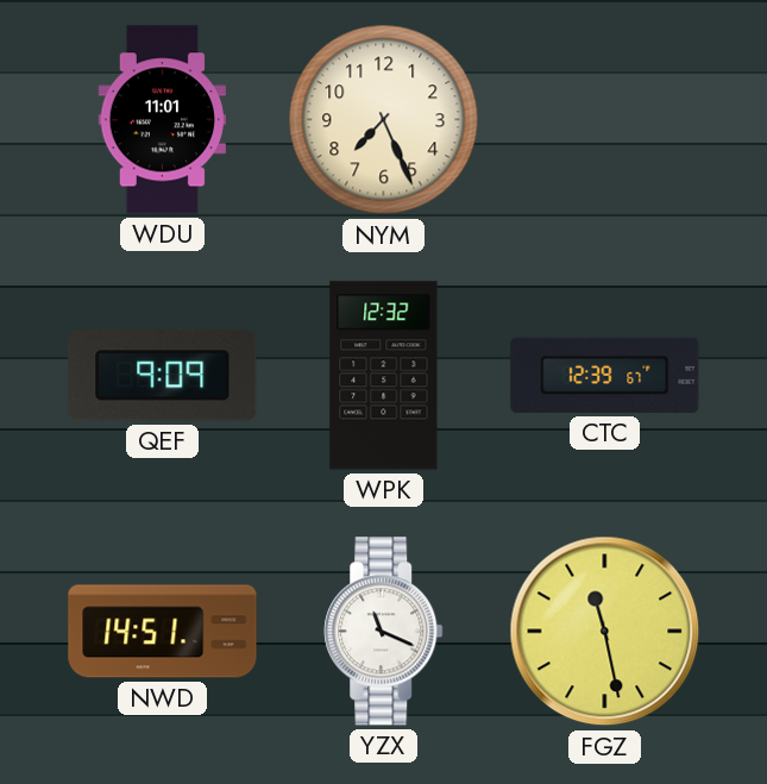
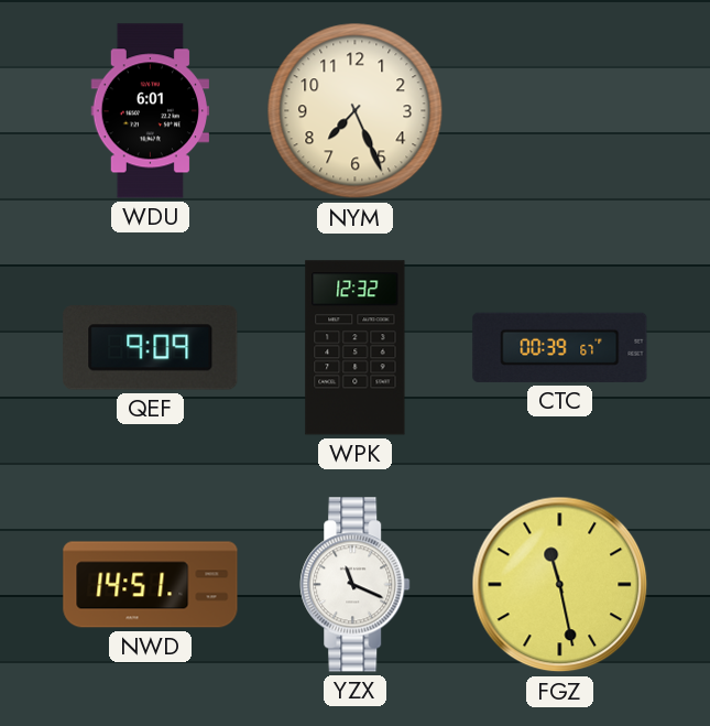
WDU: 11:01 -> 6:01
CTC: 12:39 -> 00:39
